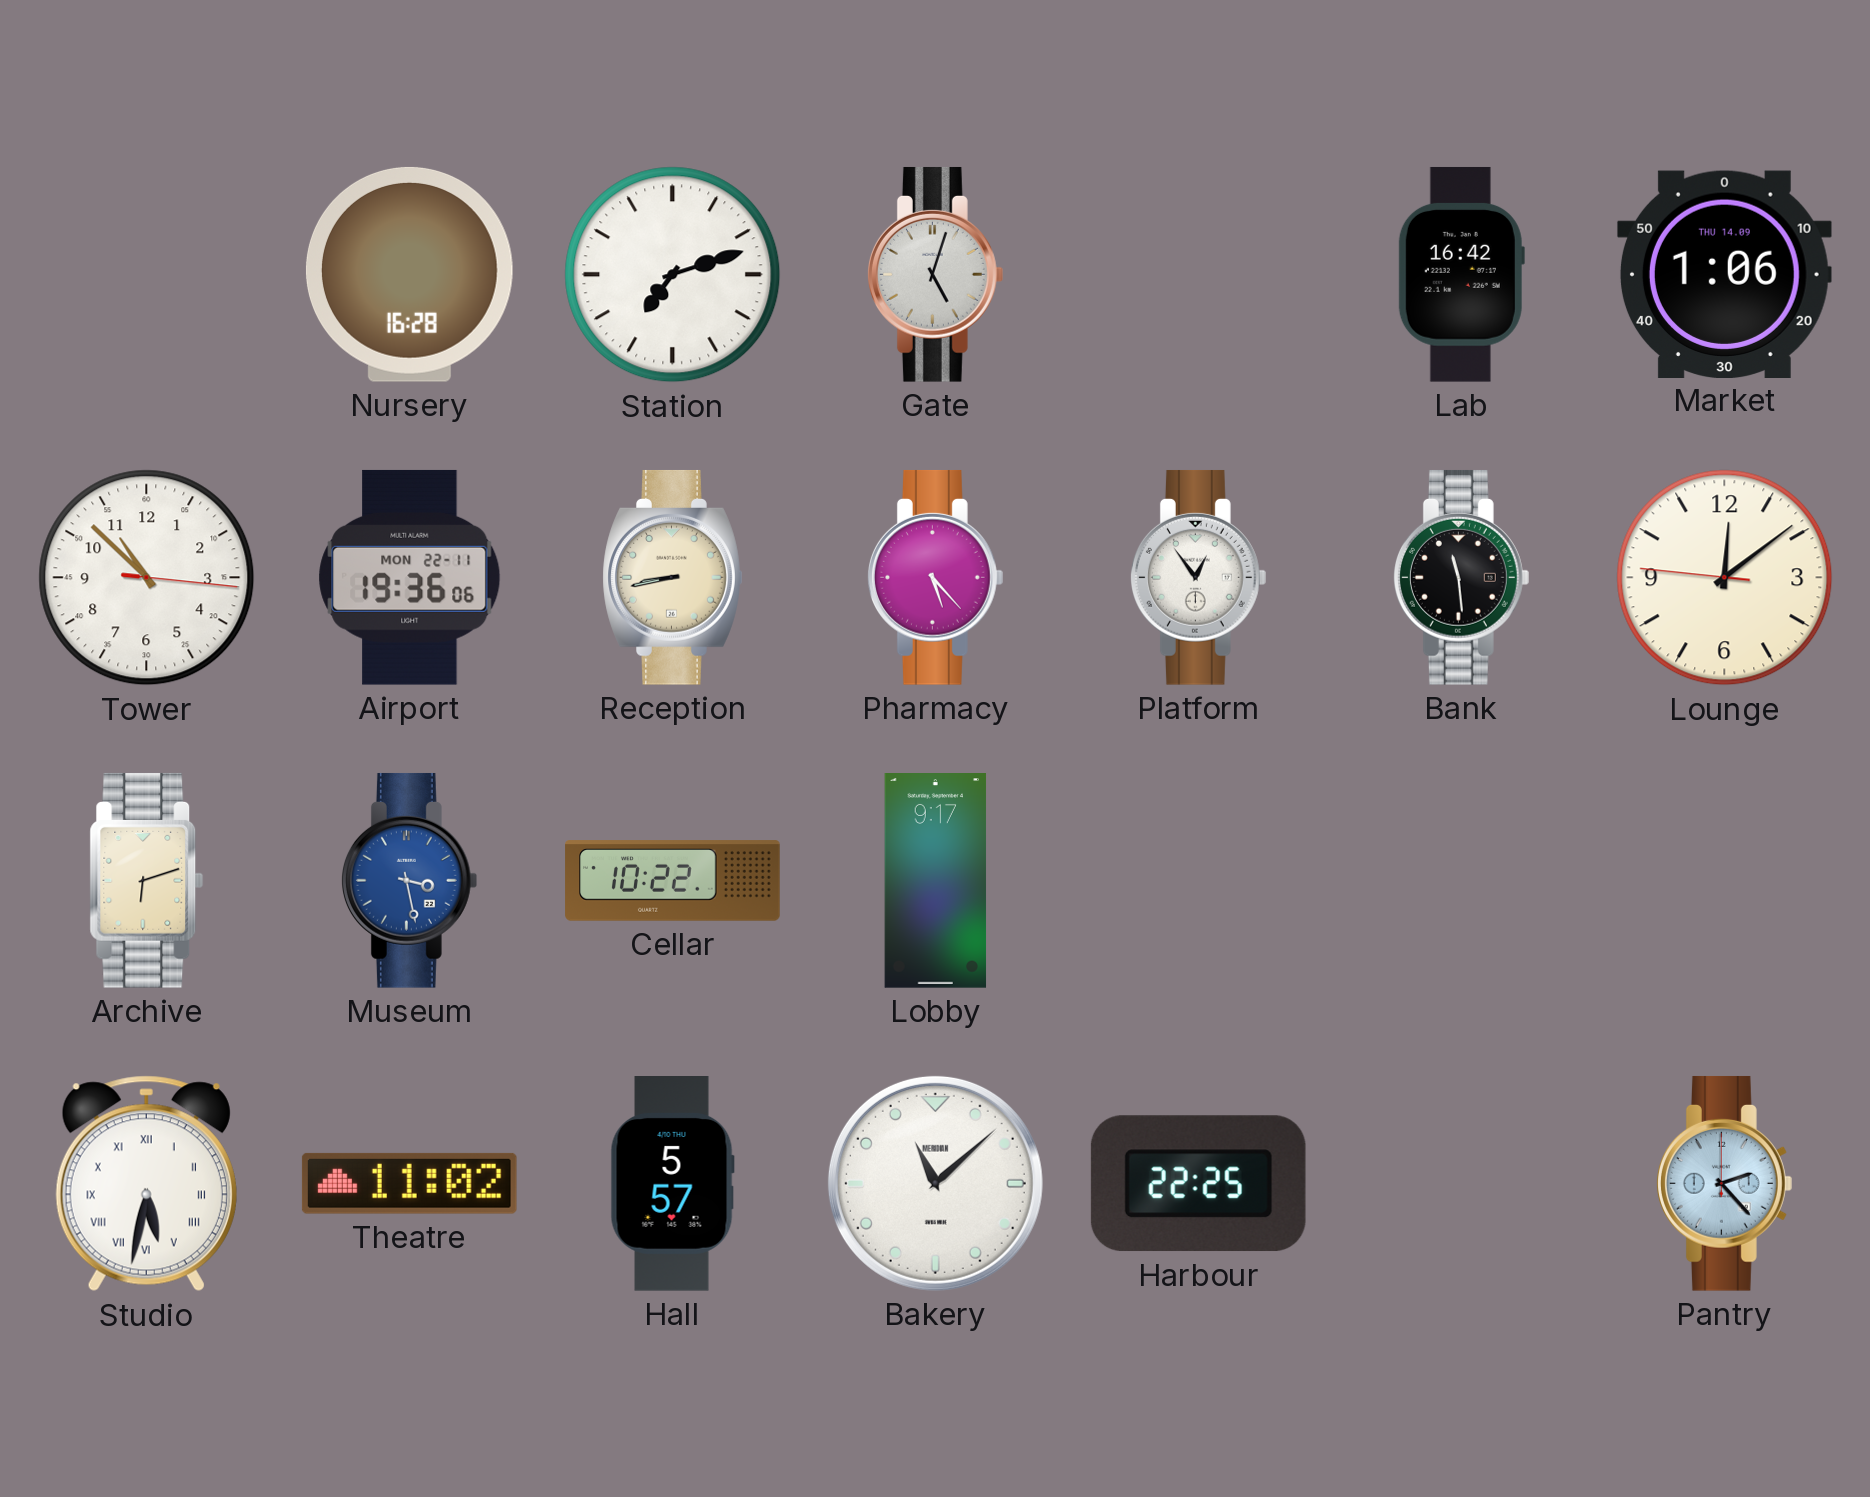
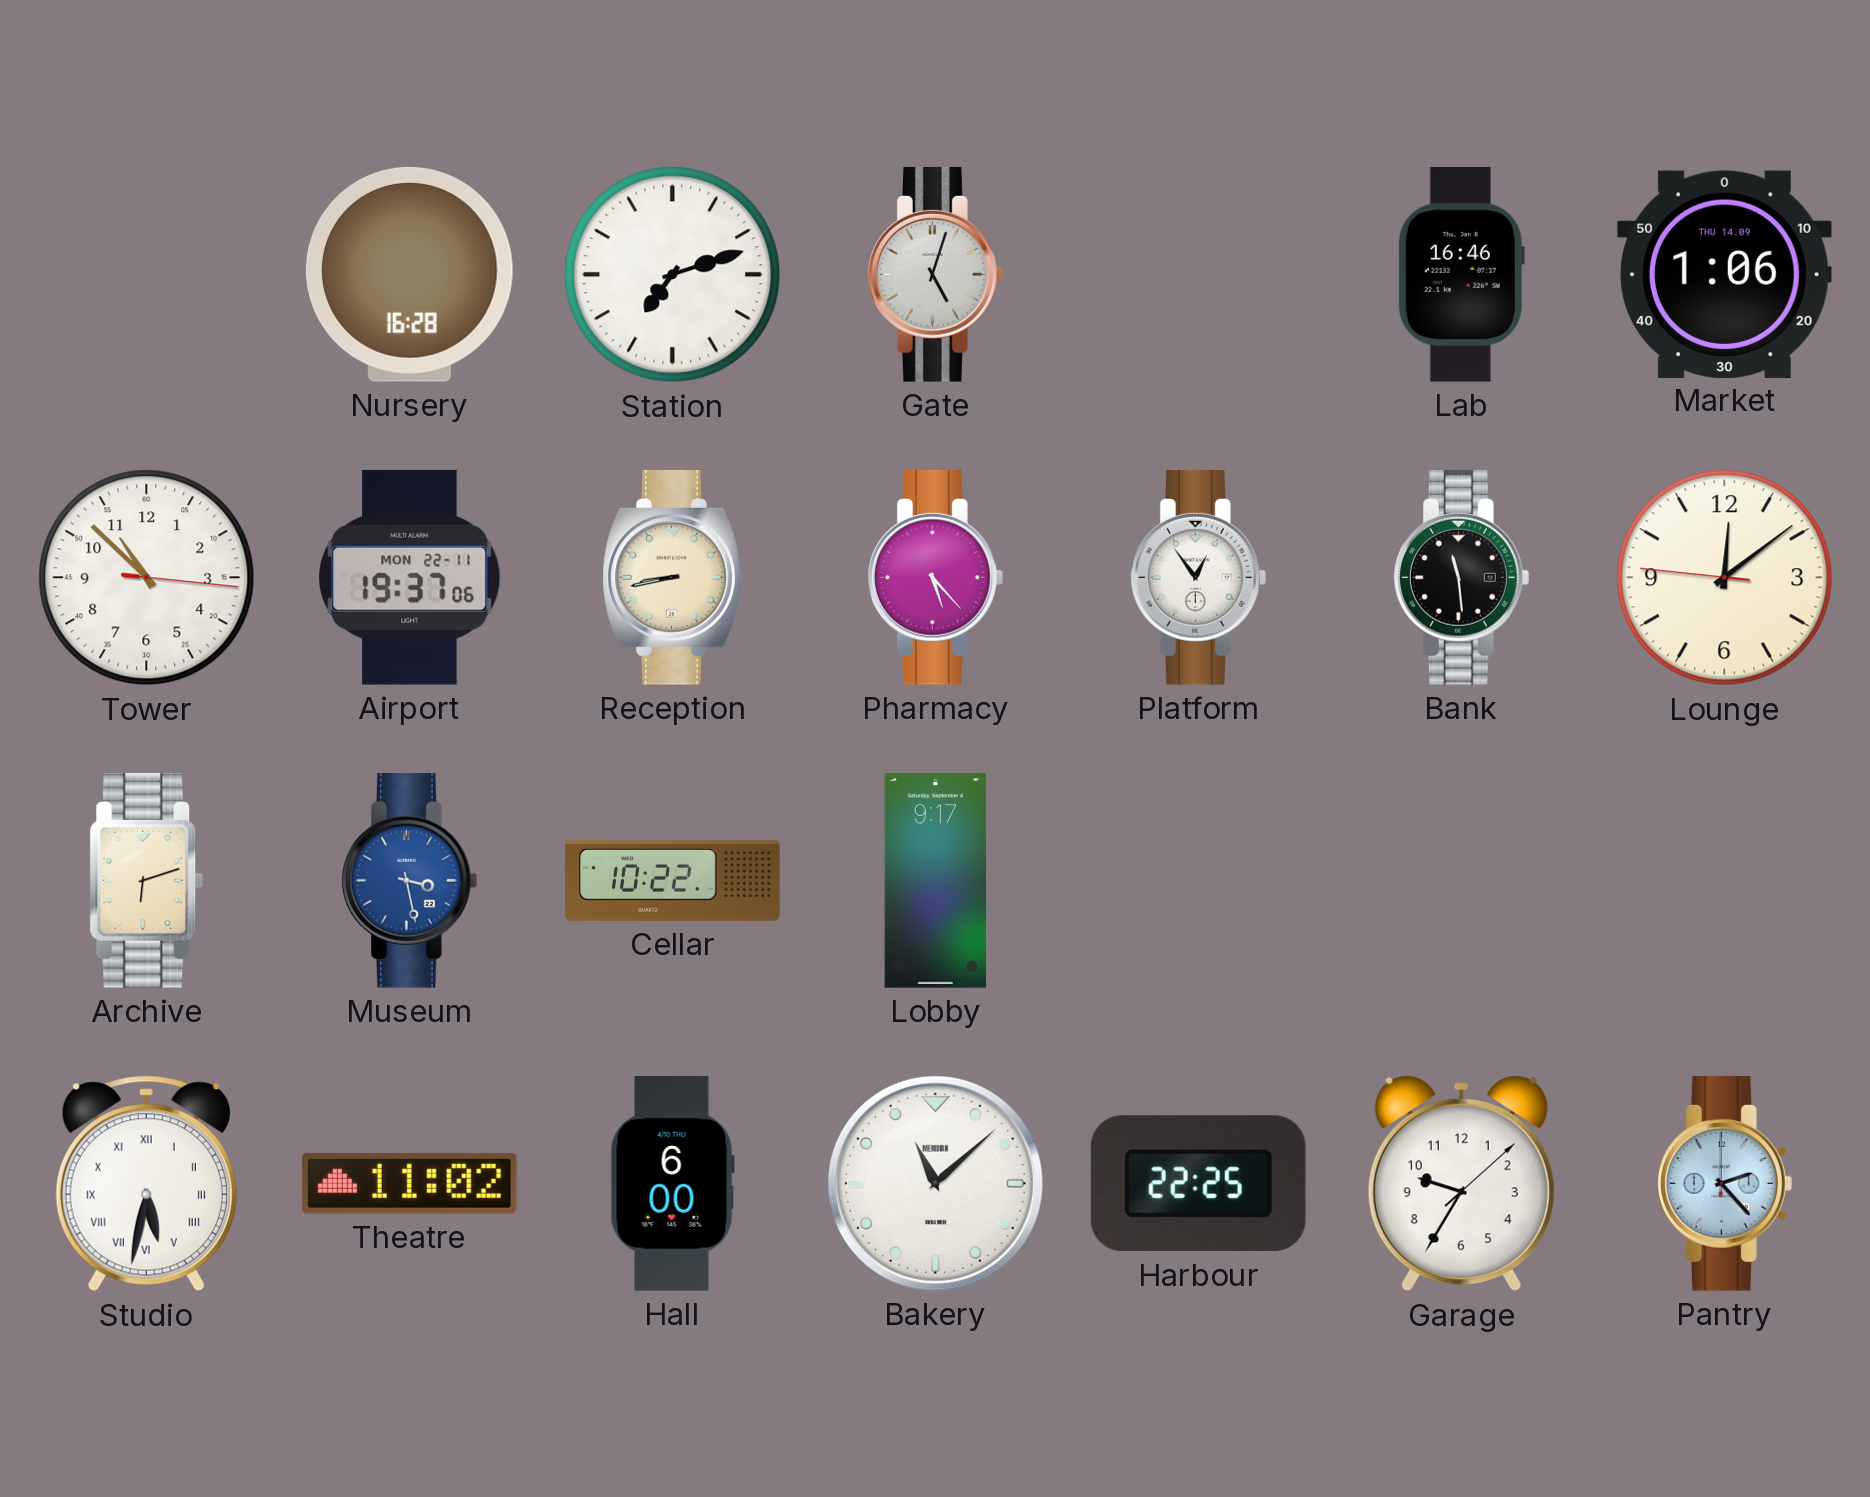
Lab: 16:42 -> 16:46
Airport: 19:36 -> 19:37
Hall: 5:57 -> 6:00
Garage: none -> 9:35
